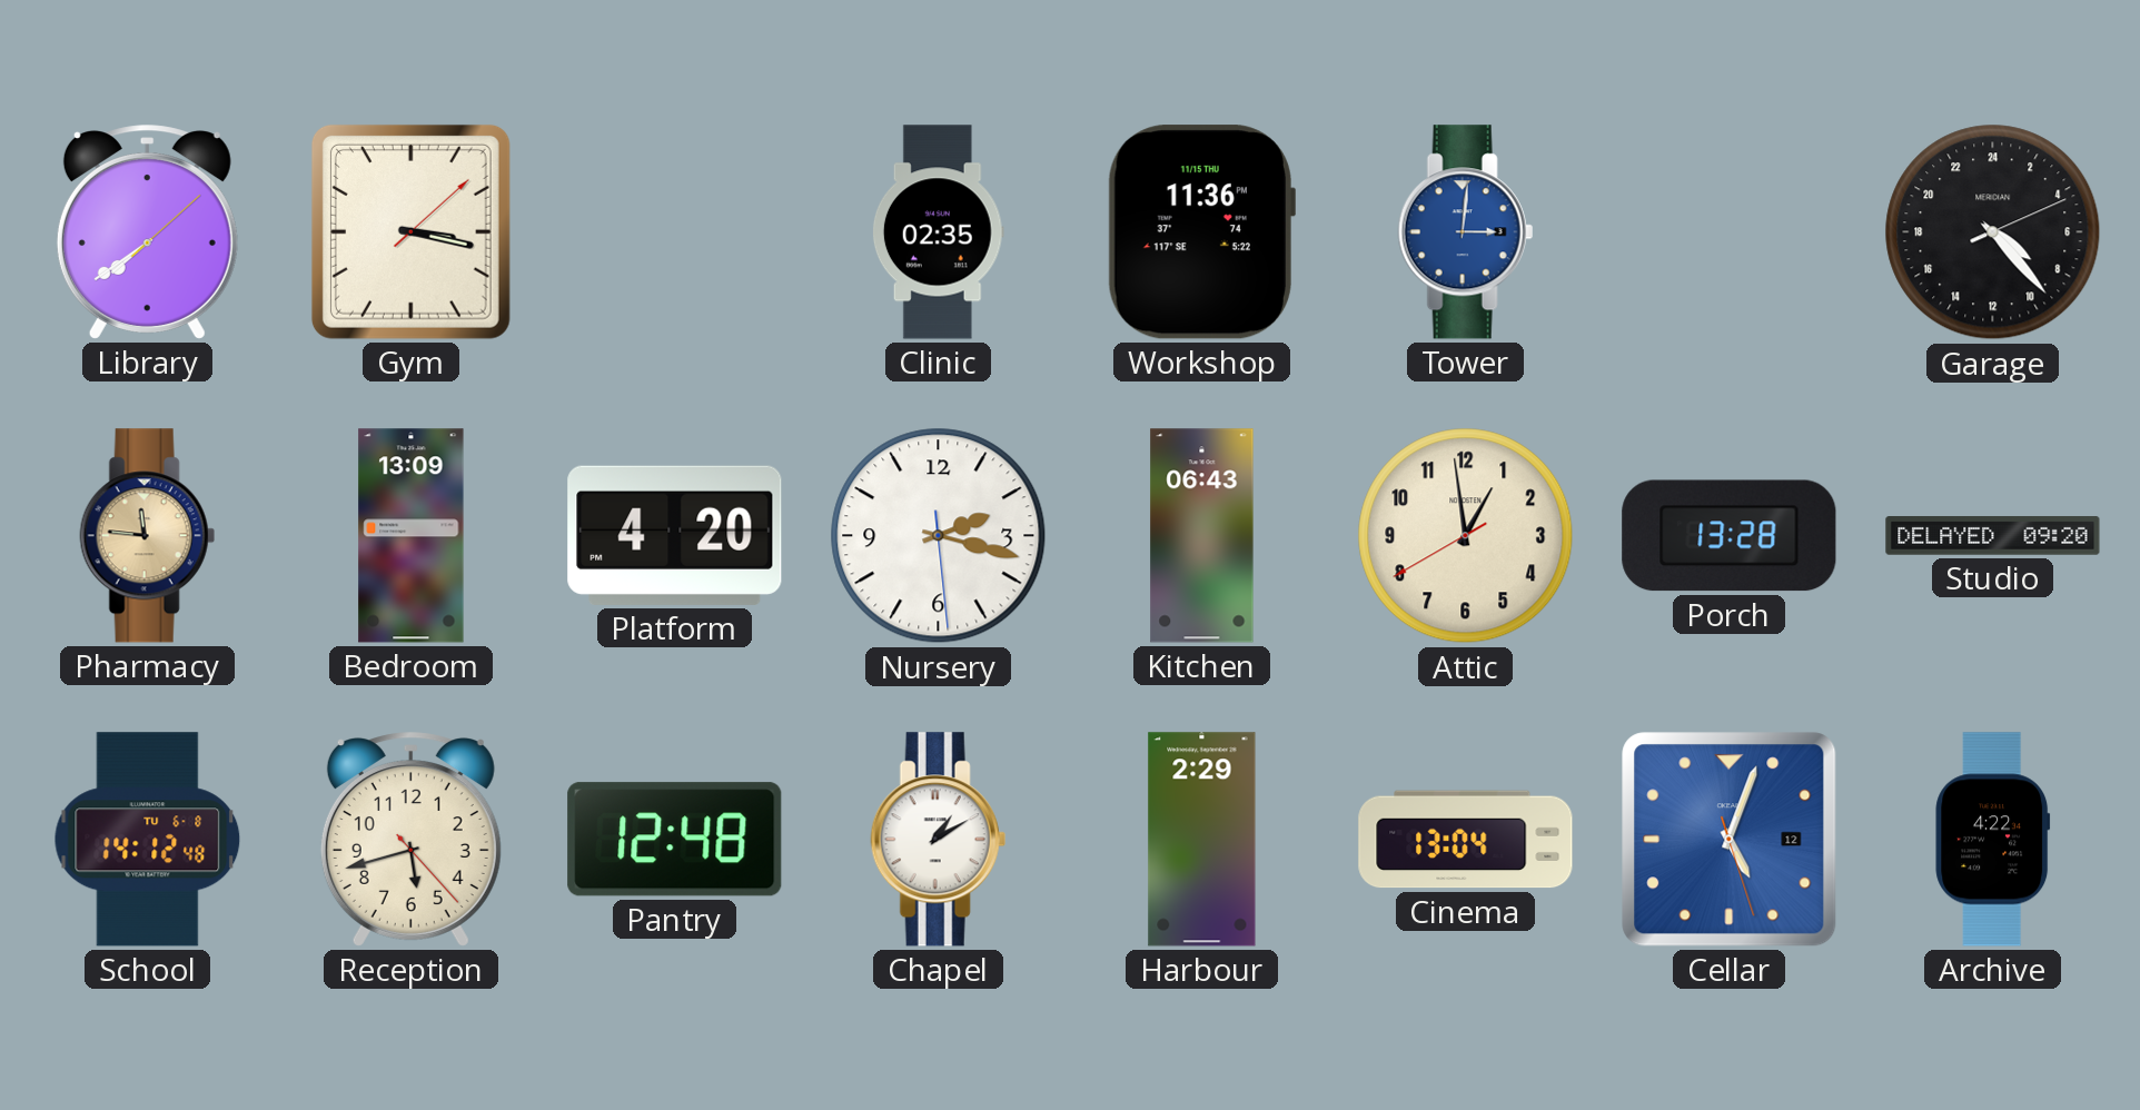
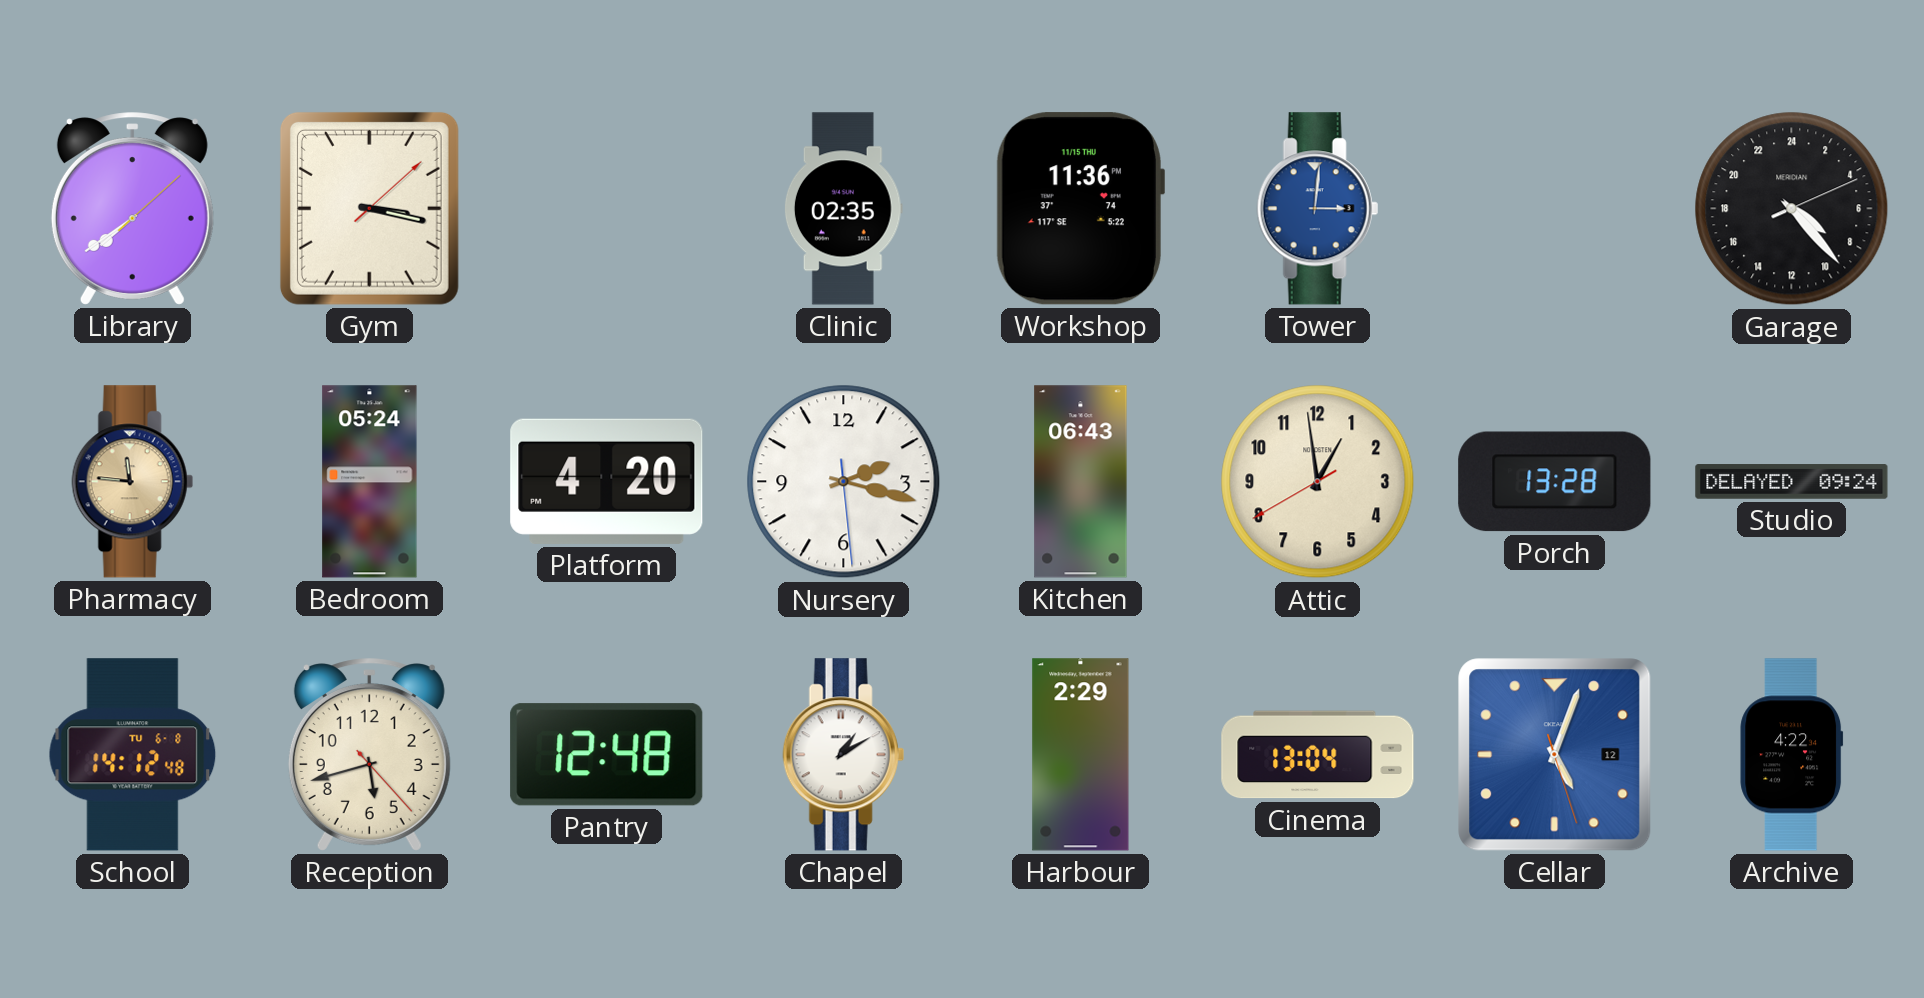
Bedroom: 13:09 -> 05:24
Studio: 09:20 -> 09:24
